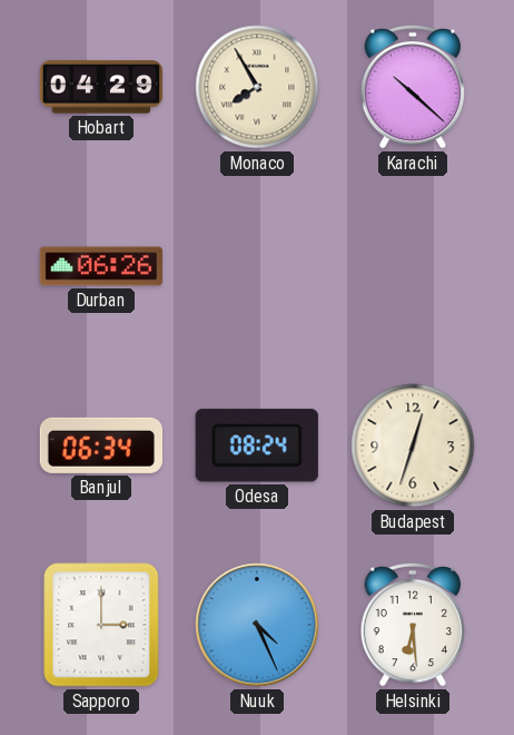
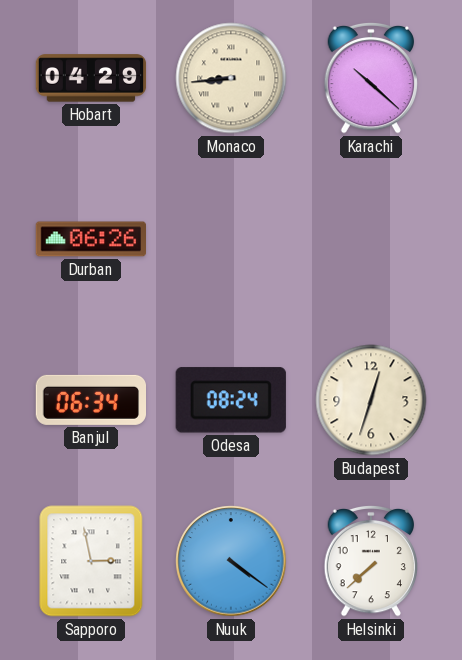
Monaco: 7:55 -> 8:44
Sapporo: 3:00 -> 2:58
Nuuk: 4:26 -> 4:21
Helsinki: 6:29 -> 7:38
